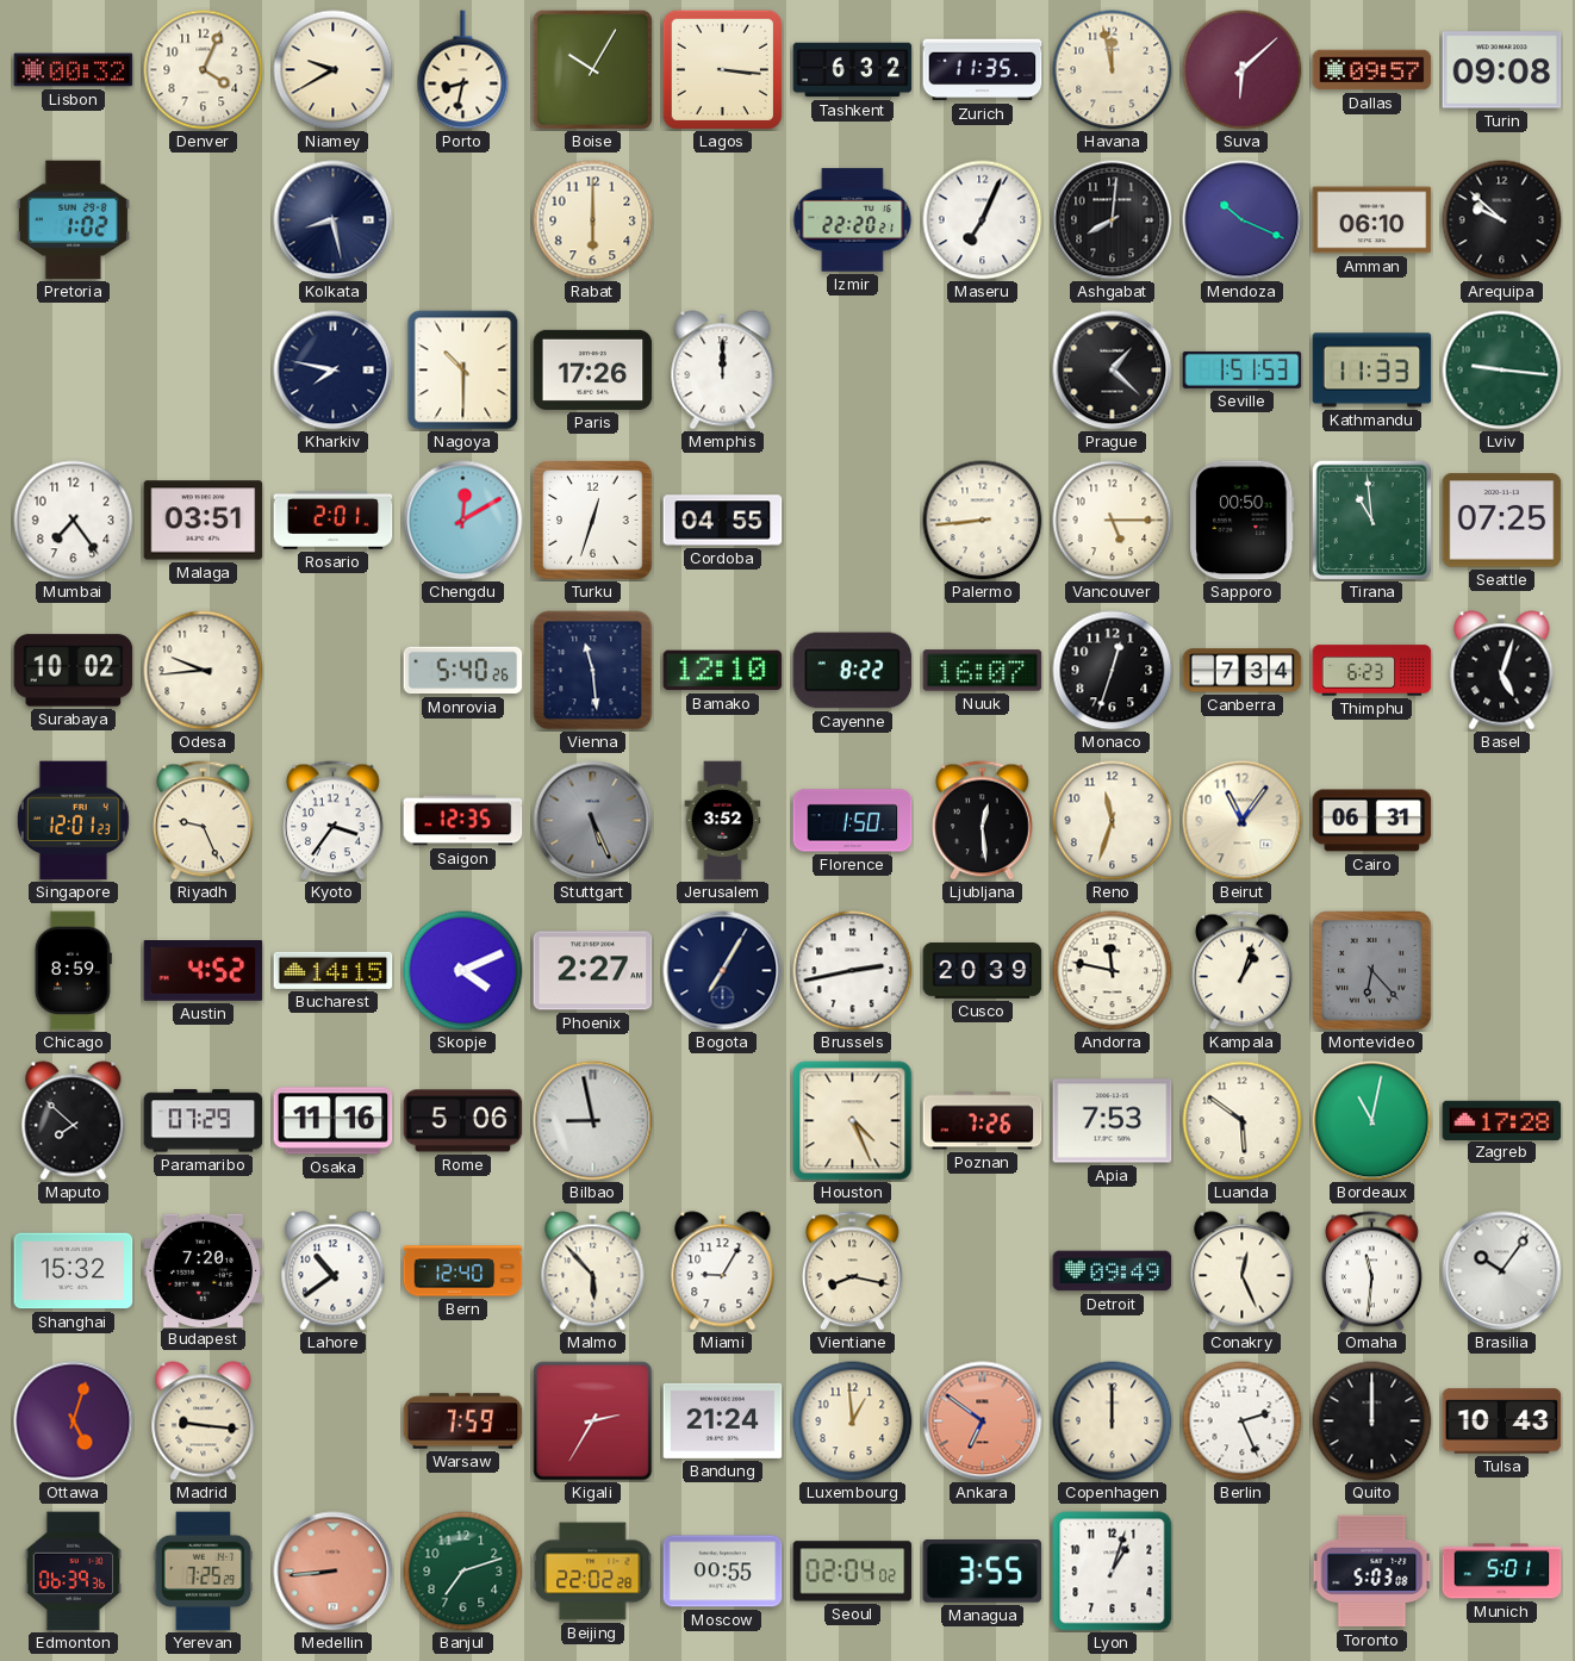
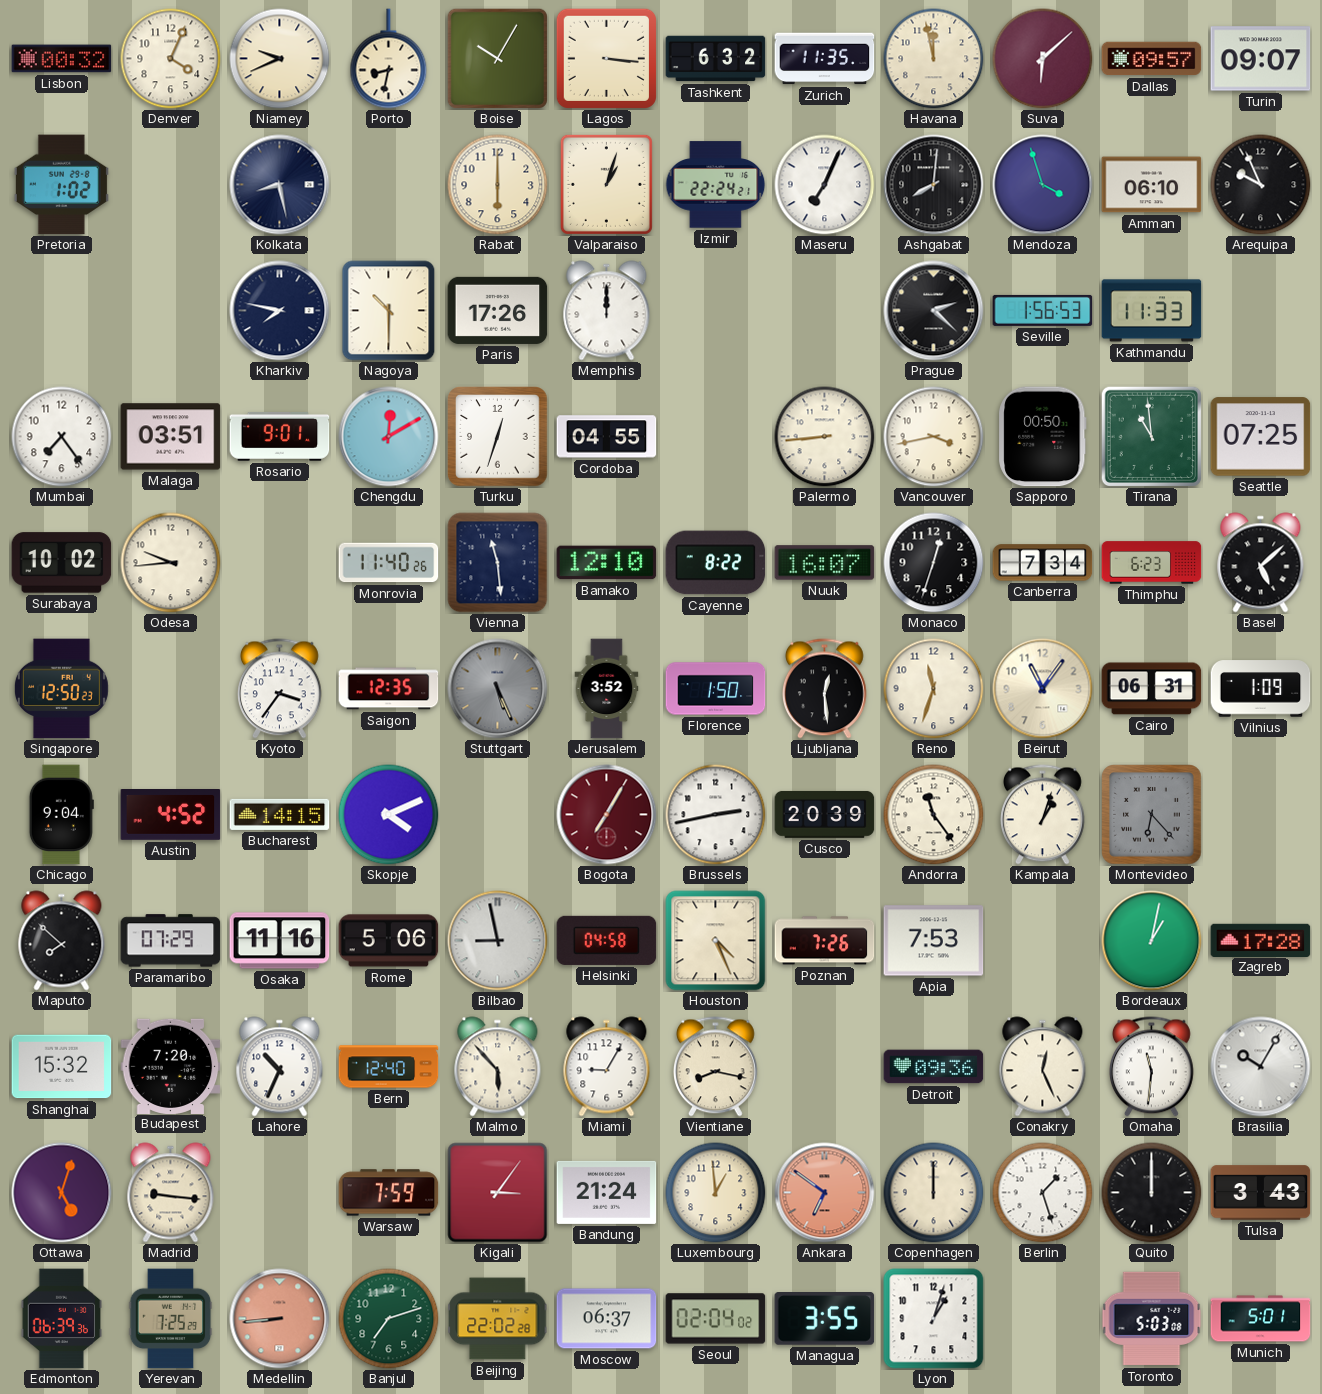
Niamey: 9:40 -> 9:41
Turin: 09:08 -> 09:07
Valparaiso: none -> 1:03
Izmir: 22:20 -> 22:24
Mendoza: 10:19 -> 3:57
Arequipa: 9:52 -> 9:56
Prague: 1:22 -> 2:22
Seville: 1:51 -> 1:56
Lviv: 9:16 -> none
Rosario: 2:01 -> 9:01
Vancouver: 5:15 -> 3:43
Monrovia: 5:40 -> 11:40
Basel: 5:03 -> 5:08
Singapore: 12:01 -> 12:50
Riyadh: 9:26 -> none
Vilnius: none -> 1:09
Chicago: 8:59 -> 9:04
Phoenix: 2:27 -> none
Bogota dial: navy -> burgundy
Andorra: 11:47 -> 11:24
Helsinki: none -> 04:58
Luanda: 5:51 -> none
Bordeaux: 11:02 -> 1:02
Lahore: 10:39 -> 10:34
Detroit: 09:49 -> 09:36
Brasilia: 10:06 -> 10:05
Kigali: 2:35 -> 3:06
Berlin: 2:26 -> 1:27
Tulsa: 10:43 -> 3:43
Moscow: 00:55 -> 06:37
